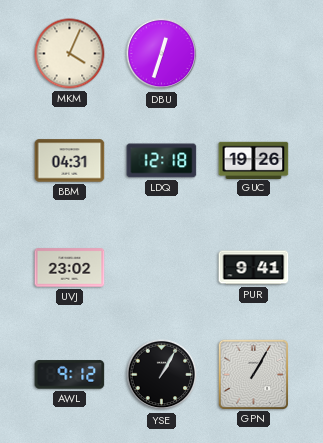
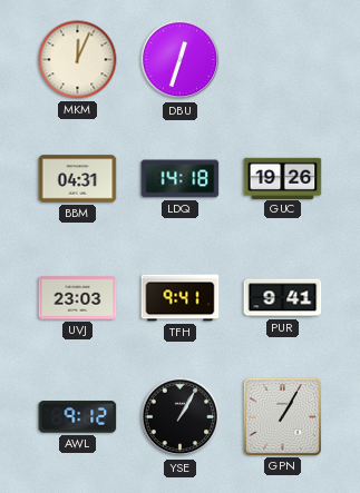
MKM: 4:04 -> 12:04
LDQ: 12:18 -> 14:18
UVJ: 23:02 -> 23:03
TFH: none -> 9:41
